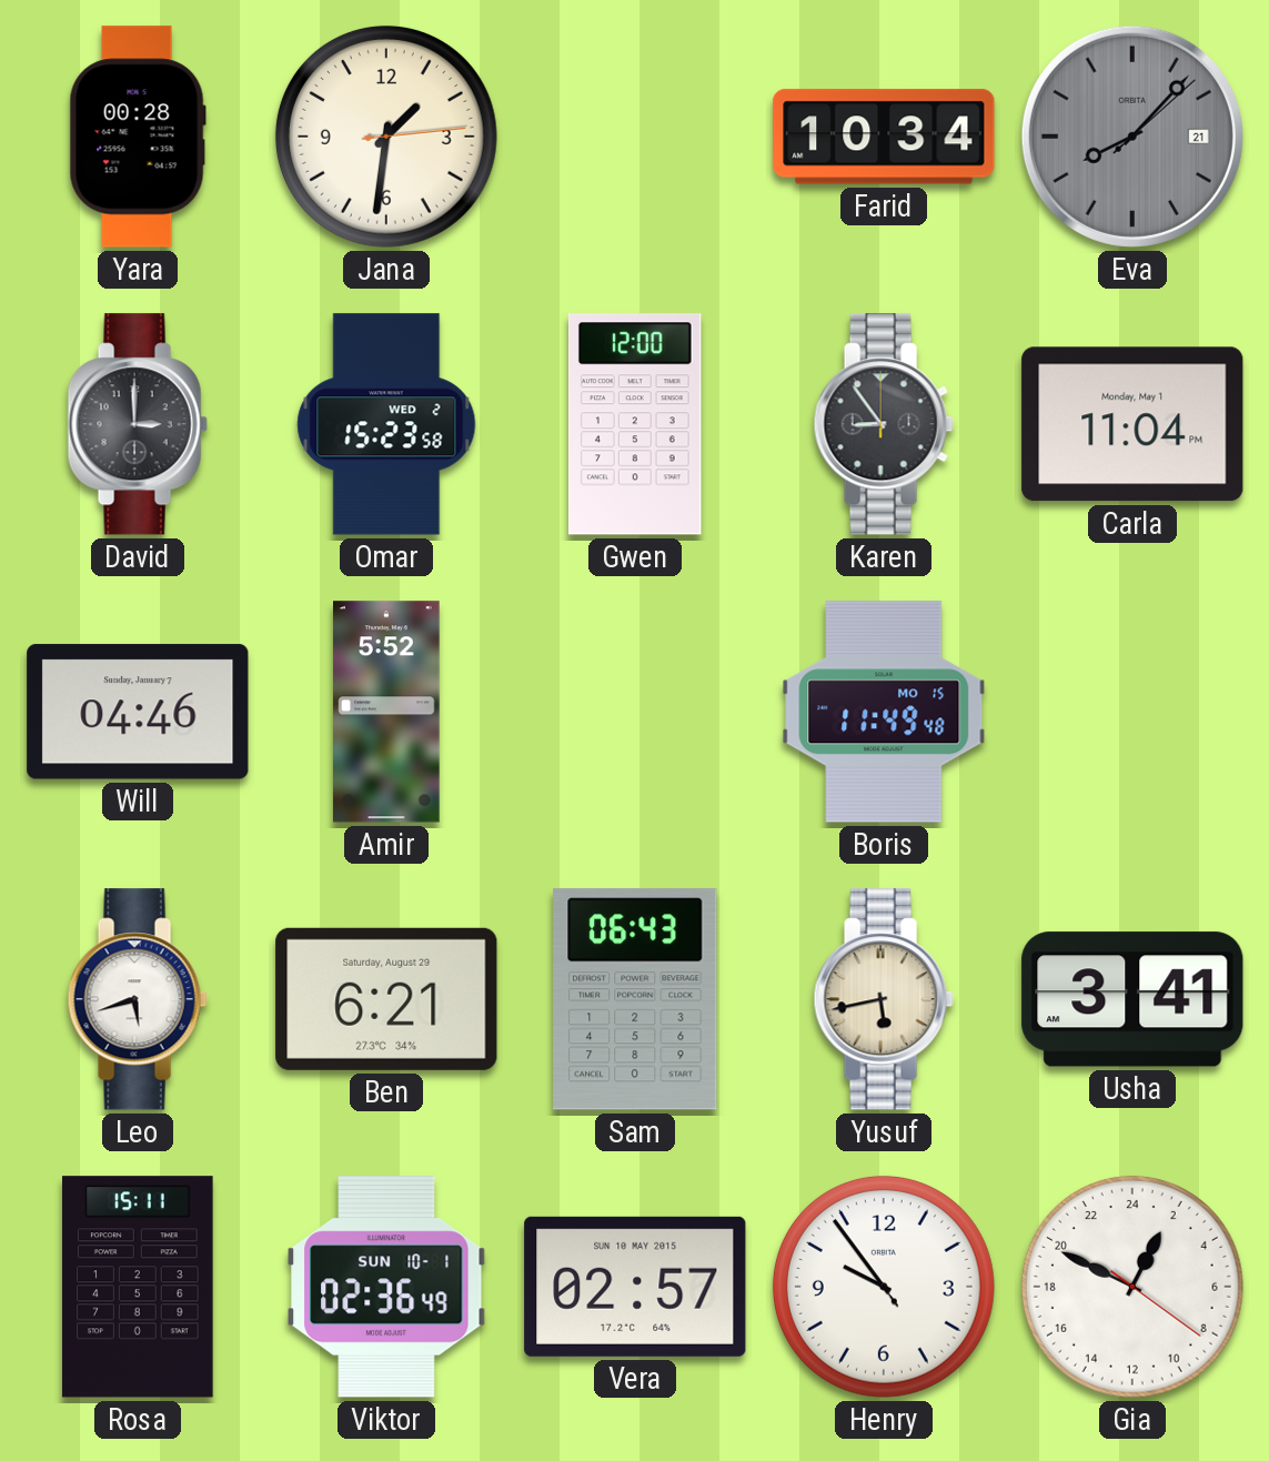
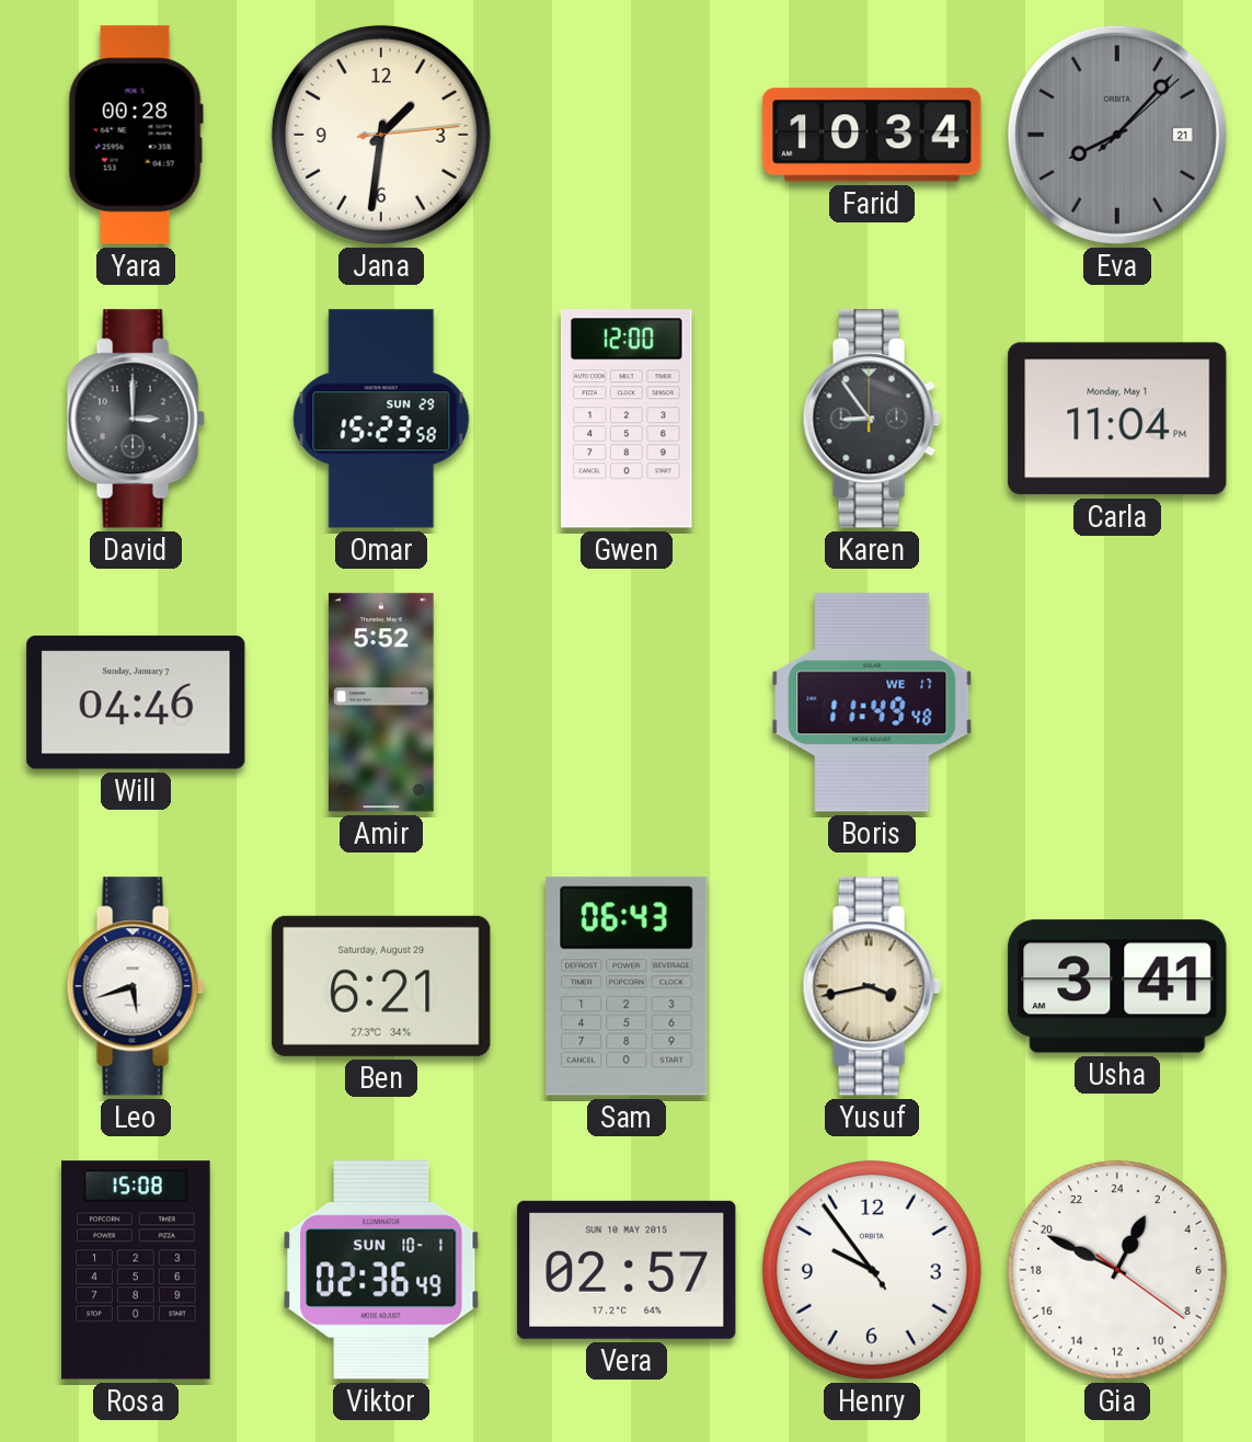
Omar date: WED 2 -> SUN 29
Boris date: MO 15 -> WE 17
Yusuf: 5:43 -> 3:43
Rosa: 15:11 -> 15:08
